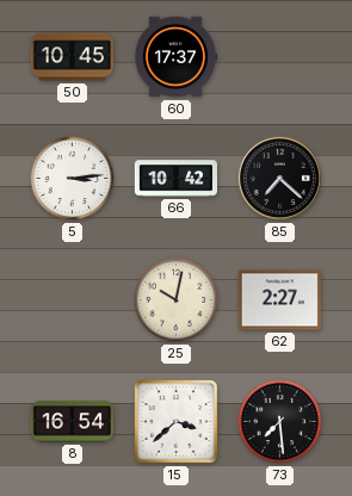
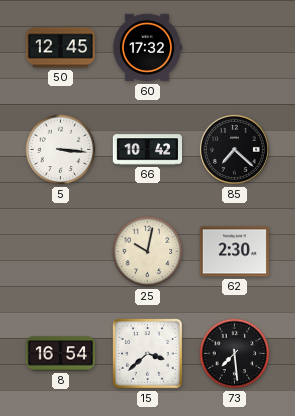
50: 10:45 -> 12:45
60: 17:37 -> 17:32
5: 3:14 -> 3:16
62: 2:27 -> 2:30
